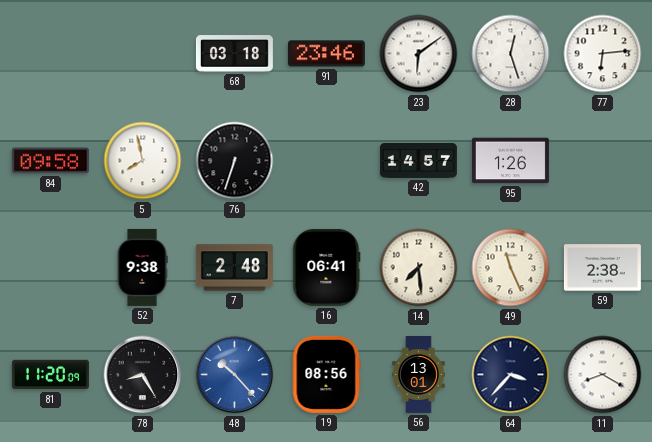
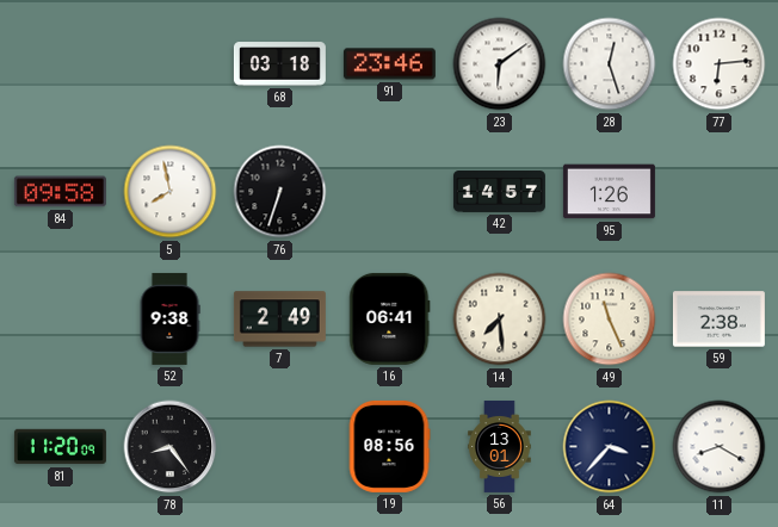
7: 2:48 -> 2:49
78: 8:25 -> 8:24
48: 10:23 -> none
